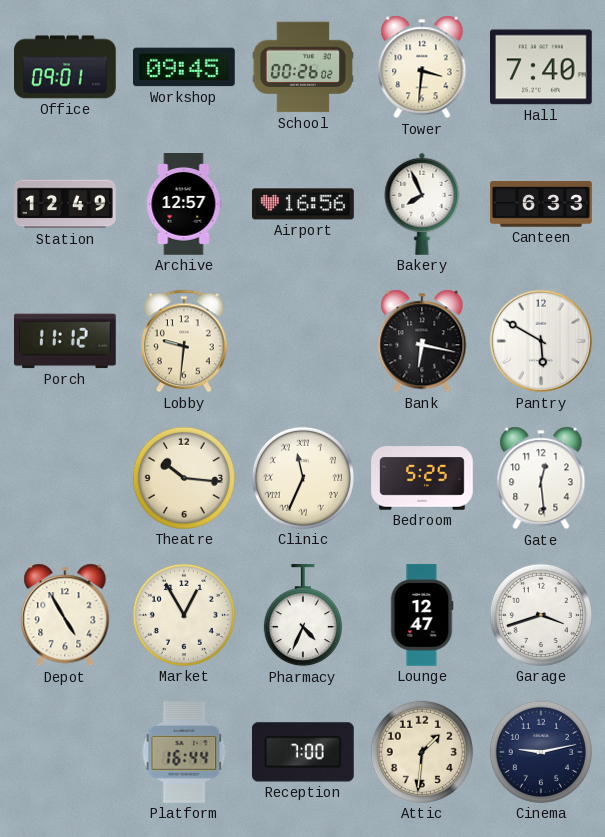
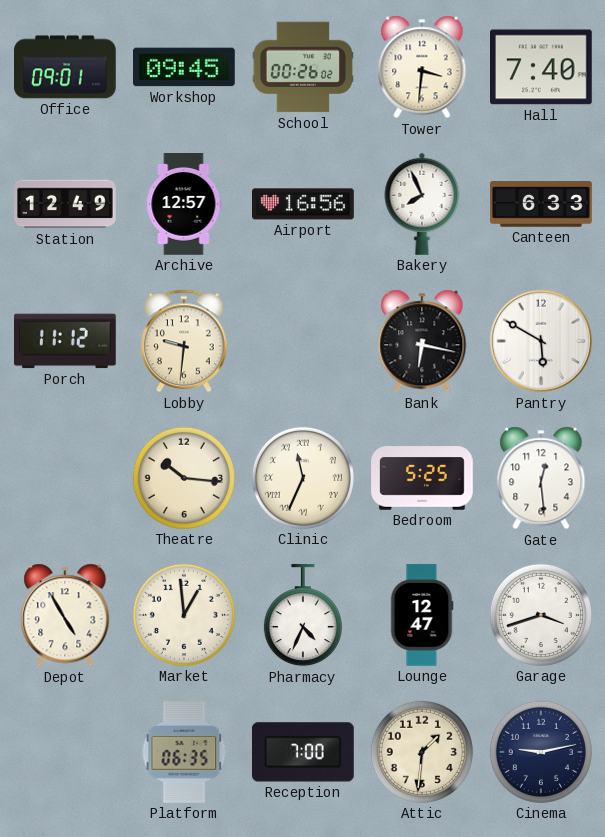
Market: 12:55 -> 12:59
Platform: 16:44 -> 06:35
